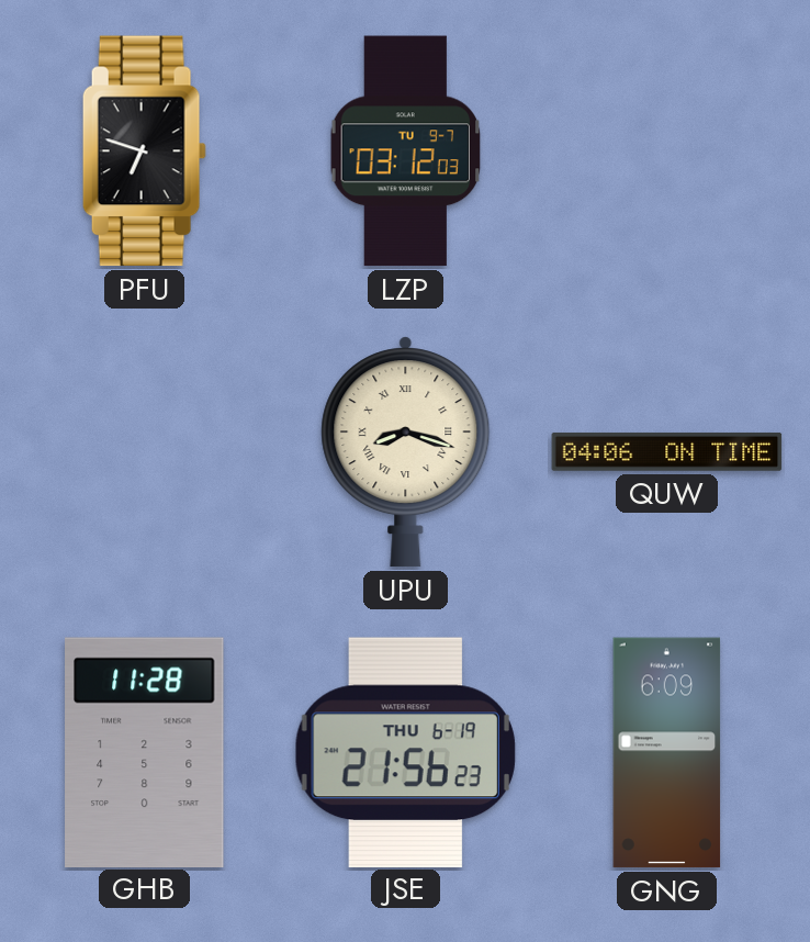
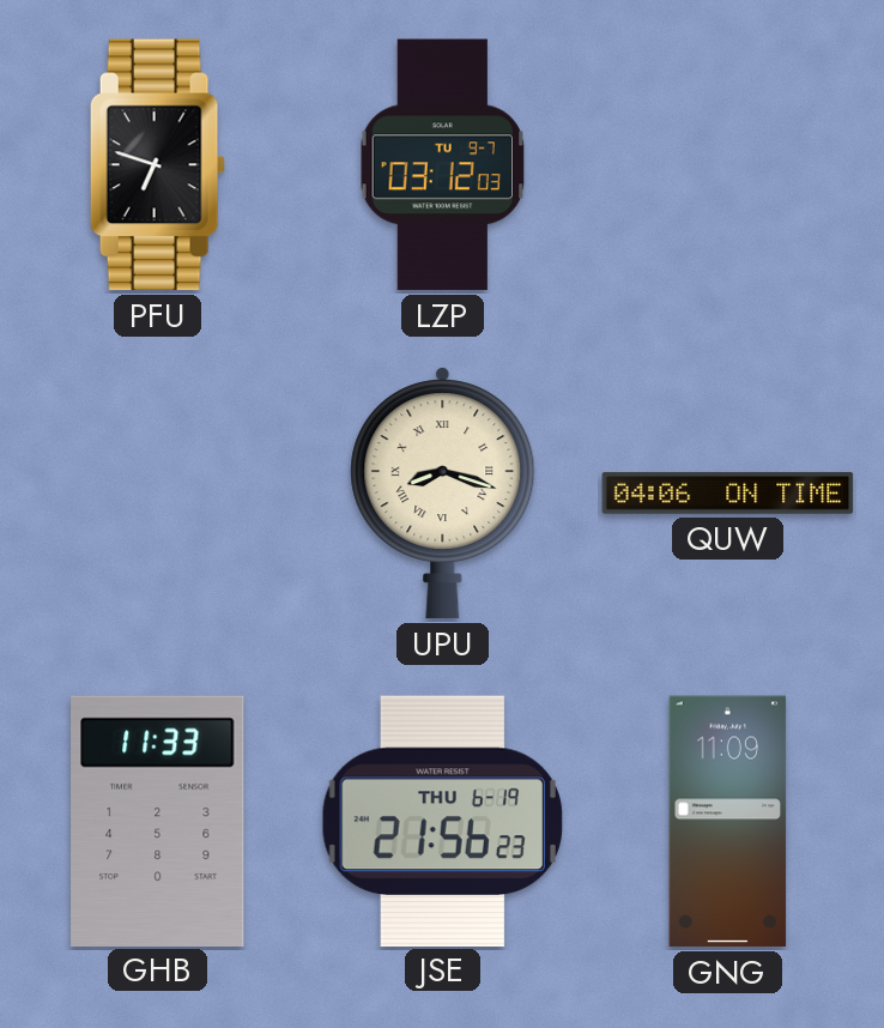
GHB: 11:28 -> 11:33
GNG: 6:09 -> 11:09
